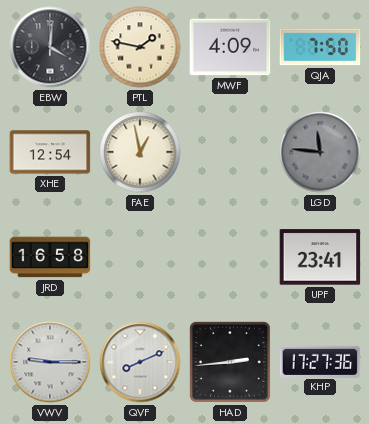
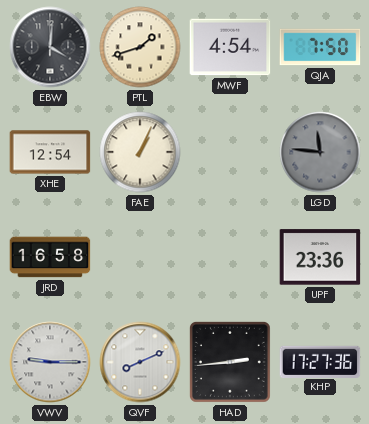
PTL: 1:47 -> 1:42
MWF: 4:09 -> 4:54
FAE: 12:58 -> 1:04
UPF: 23:41 -> 23:36
